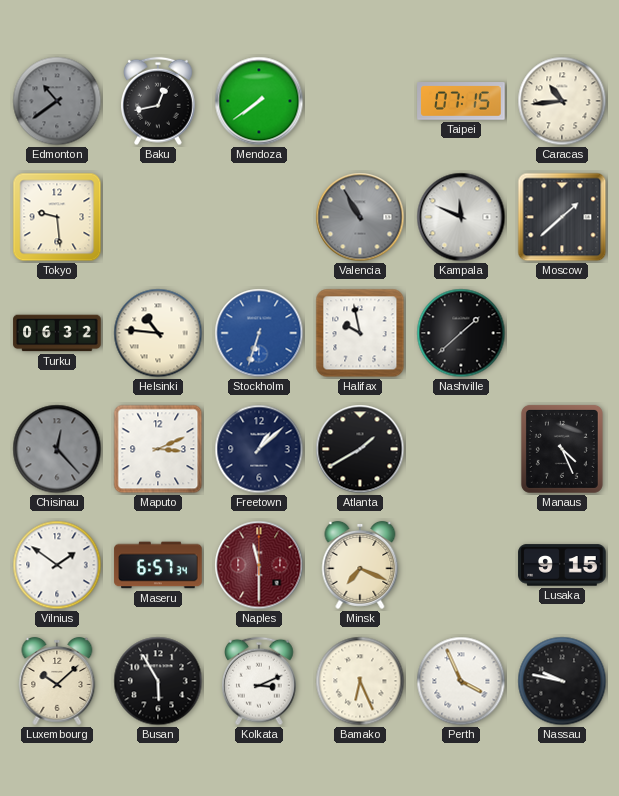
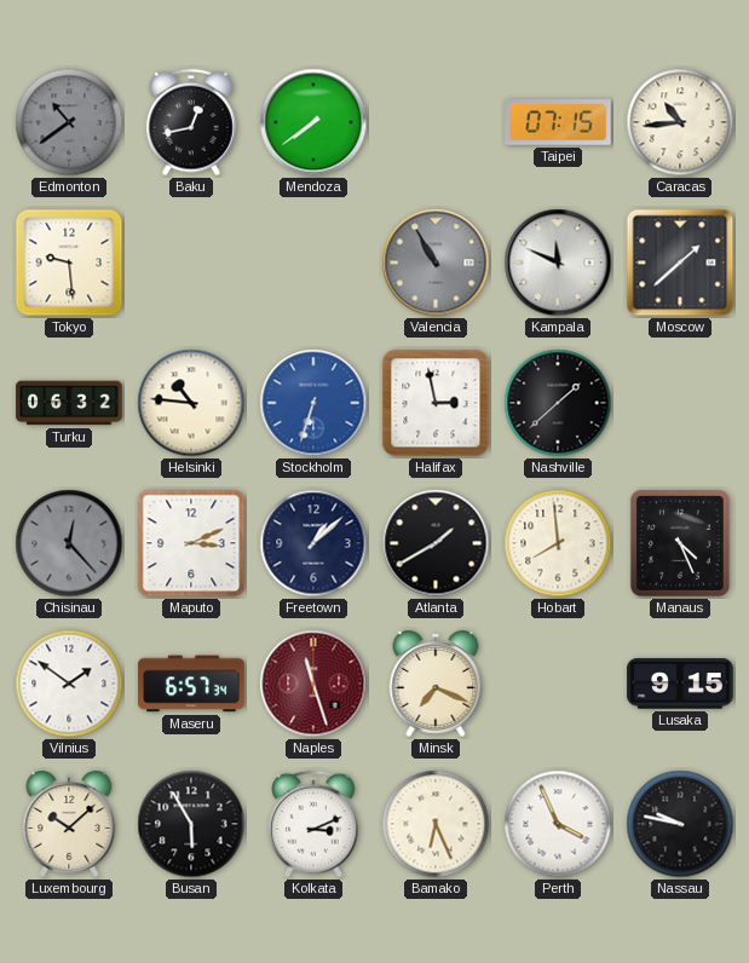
Halifax: 9:58 -> 2:58
Hobart: none -> 7:59
Naples: 11:30 -> 11:27
